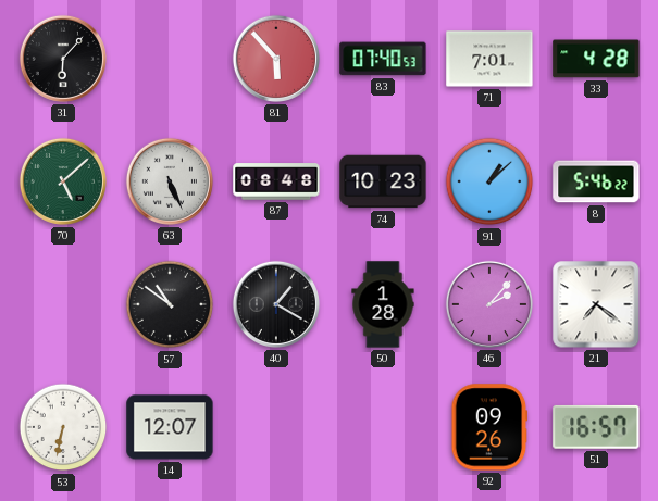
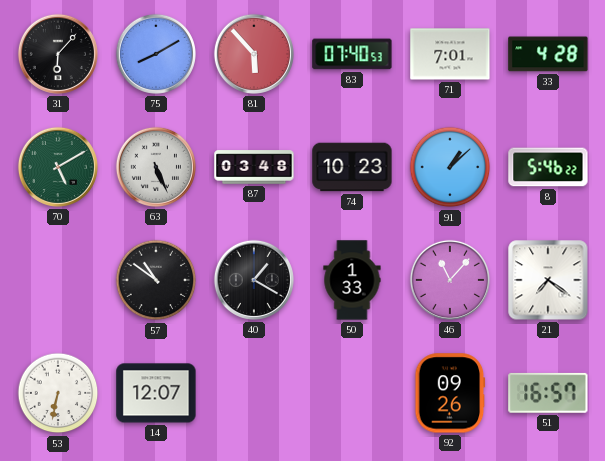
75: none -> 8:10
70: 5:08 -> 5:10
87: 08:48 -> 03:48
50: 1:28 -> 1:33
46: 2:07 -> 11:07
